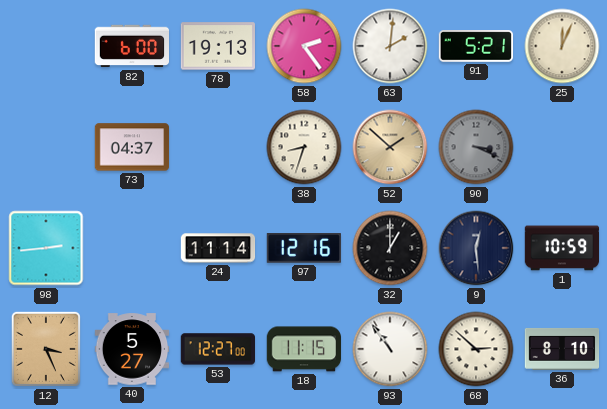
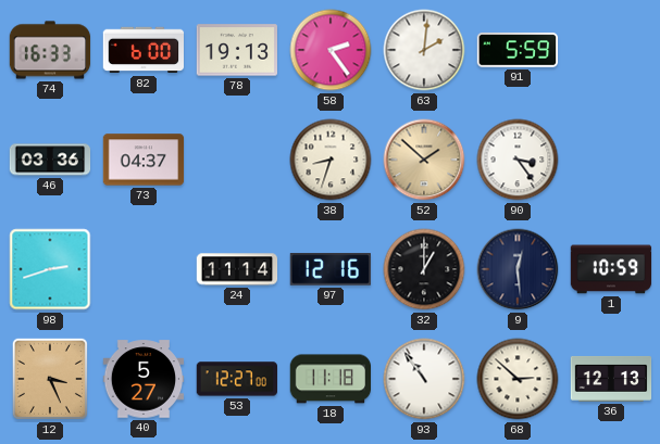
74: none -> 16:33
91: 5:21 -> 5:59
25: 12:04 -> none
46: none -> 03:36
90: 3:19 -> 3:24
90 dial: grey -> white
98: 2:44 -> 2:42
18: 11:15 -> 11:18
36: 8:10 -> 12:13
